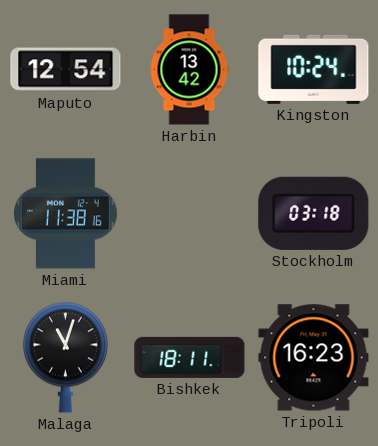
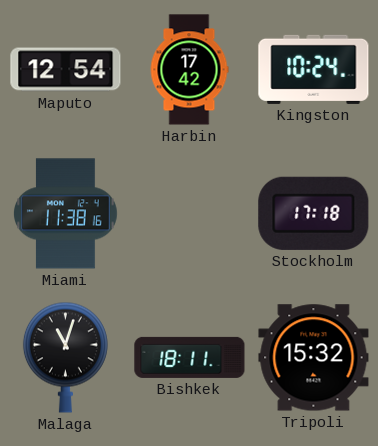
Harbin: 13:42 -> 17:42
Stockholm: 03:18 -> 17:18
Tripoli: 16:23 -> 15:32
